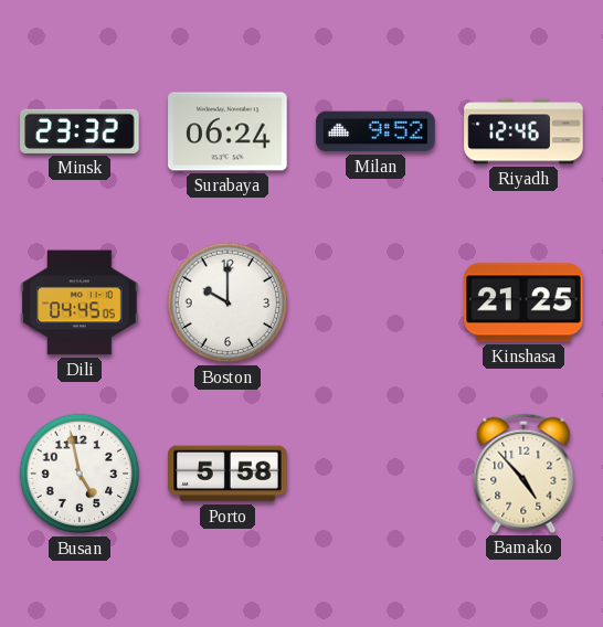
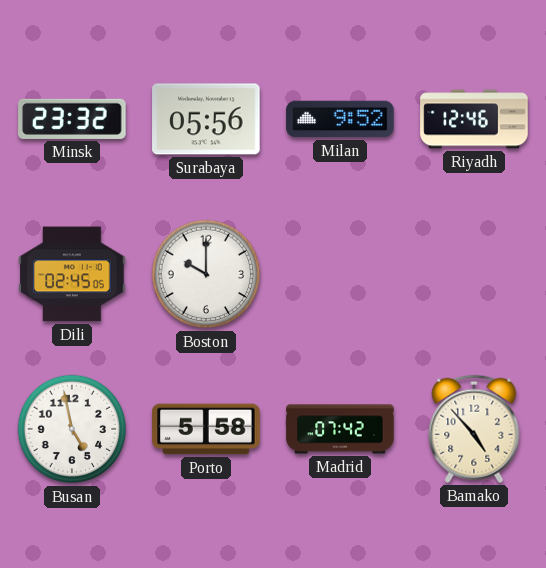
Surabaya: 06:24 -> 05:56
Dili: 04:45 -> 02:45
Kinshasa: 21:25 -> none
Madrid: none -> 07:42
